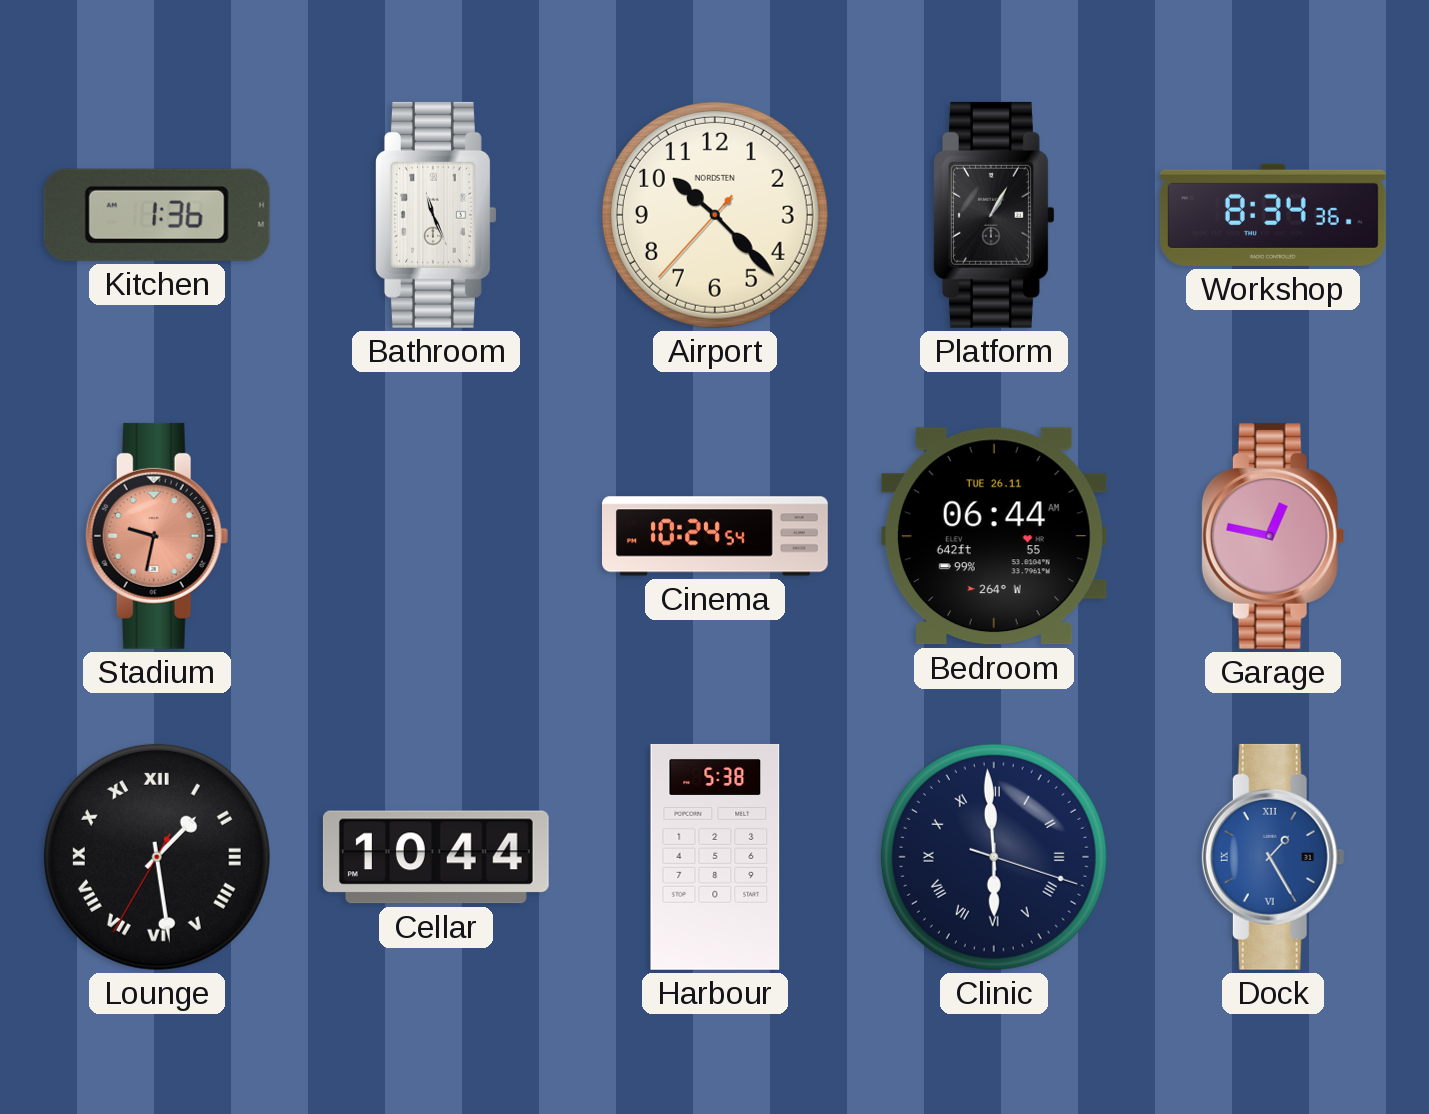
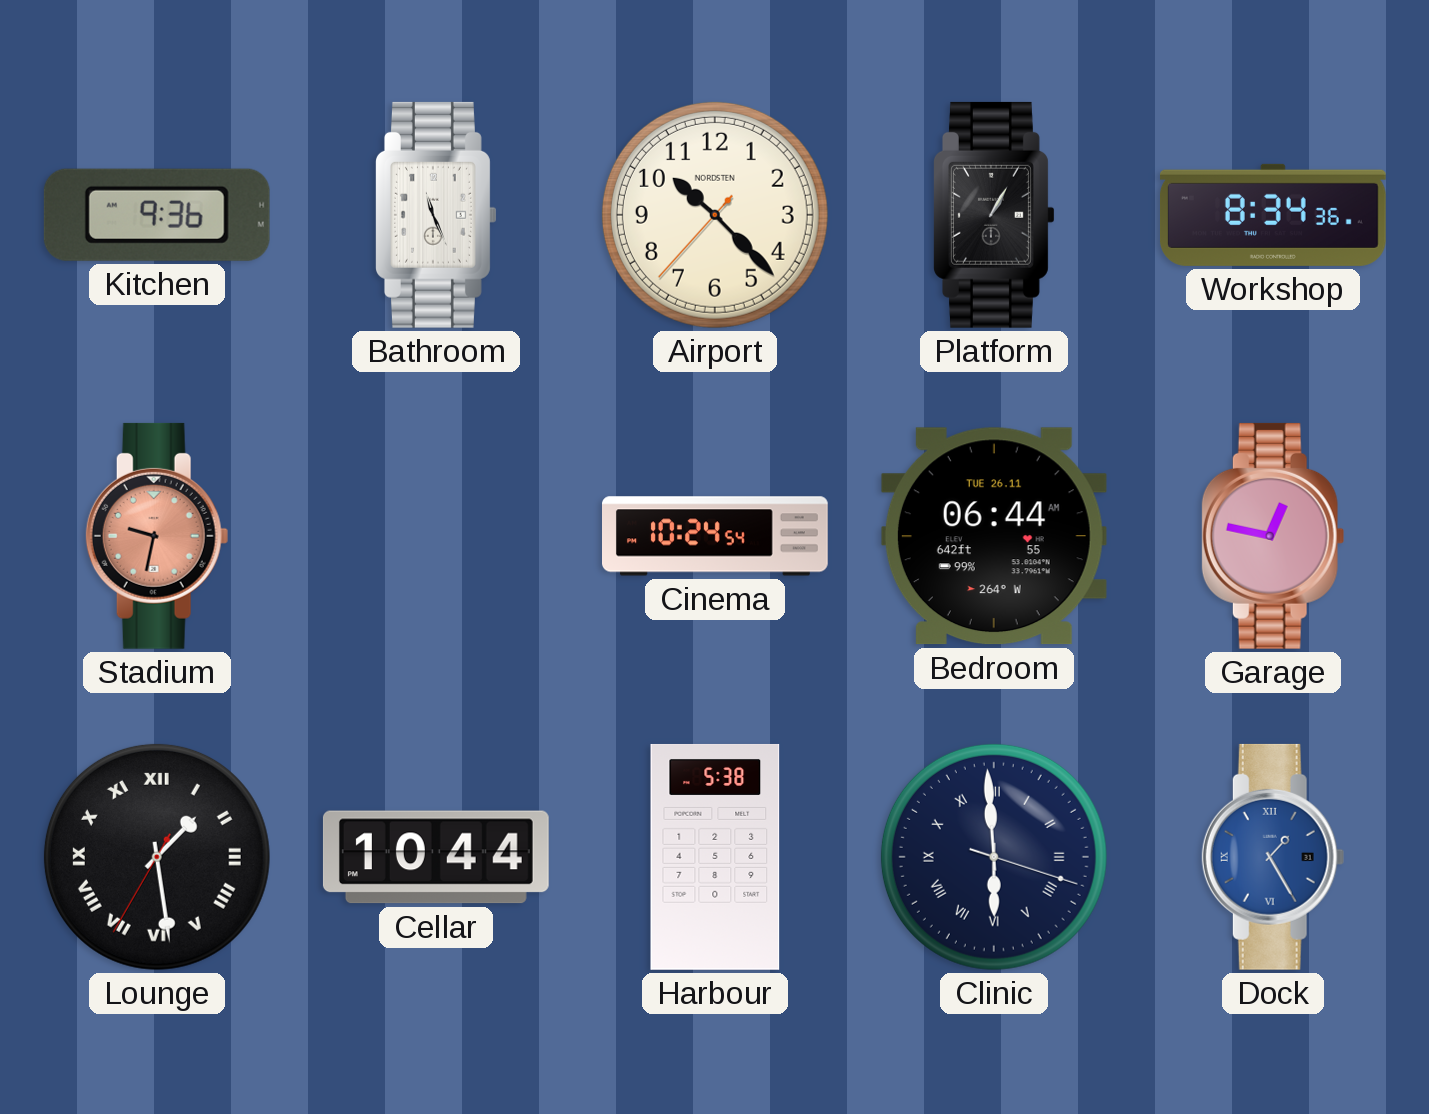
Kitchen: 1:36 -> 9:36
